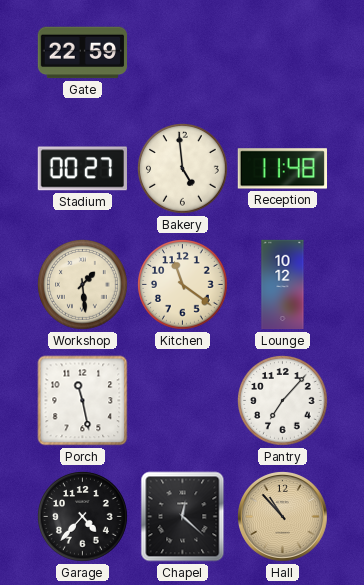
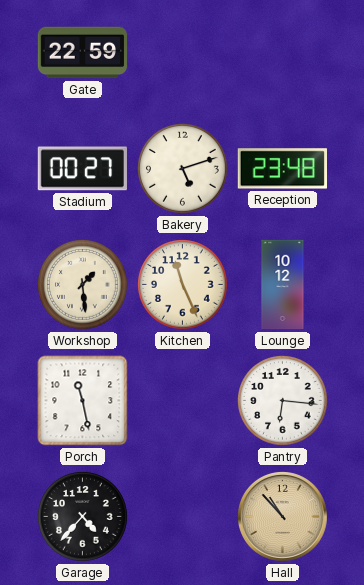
Bakery: 4:59 -> 5:12
Reception: 11:48 -> 23:48
Kitchen: 11:21 -> 11:26
Pantry: 7:07 -> 6:16
Chapel: 12:22 -> none
